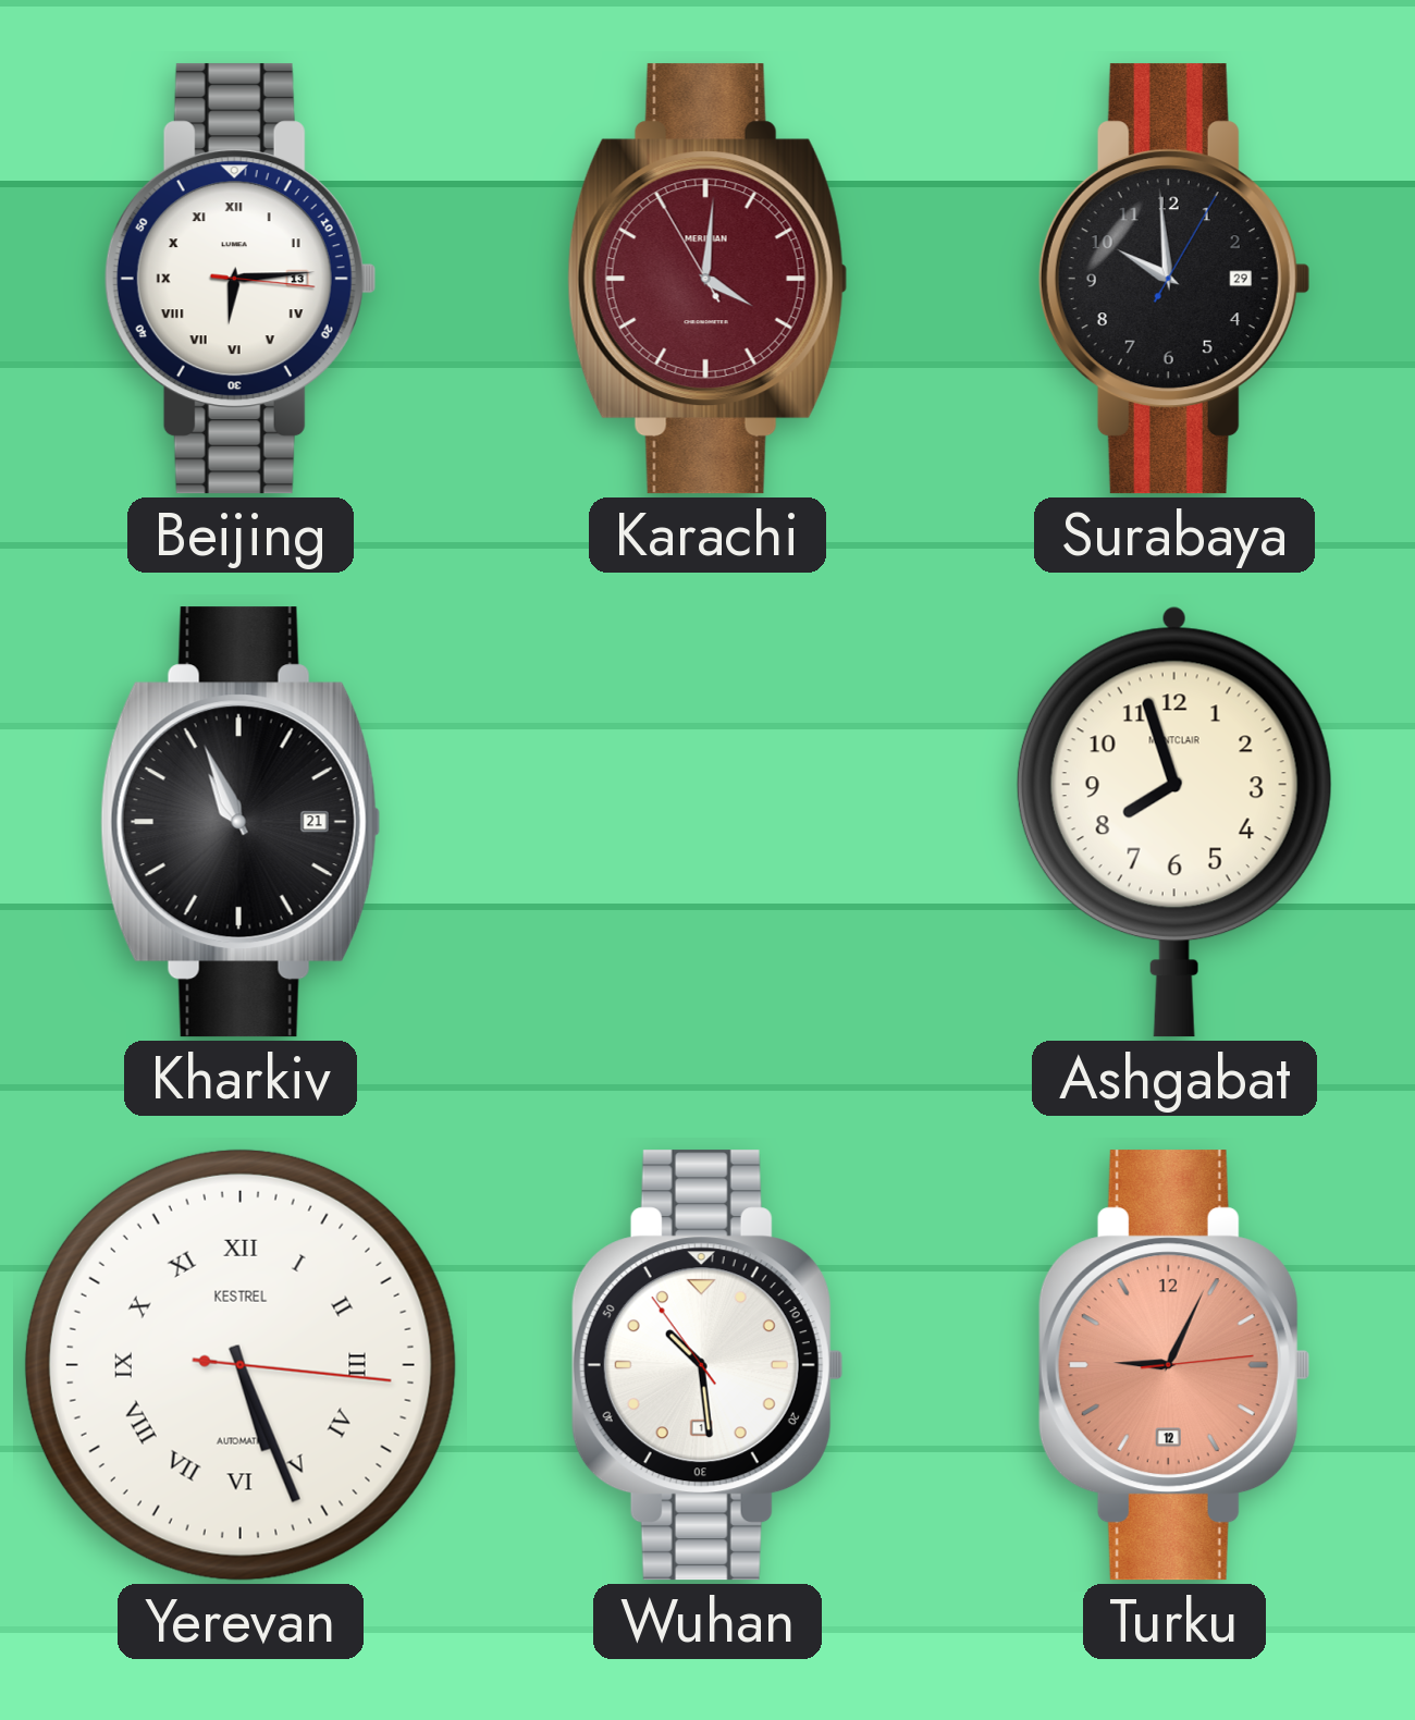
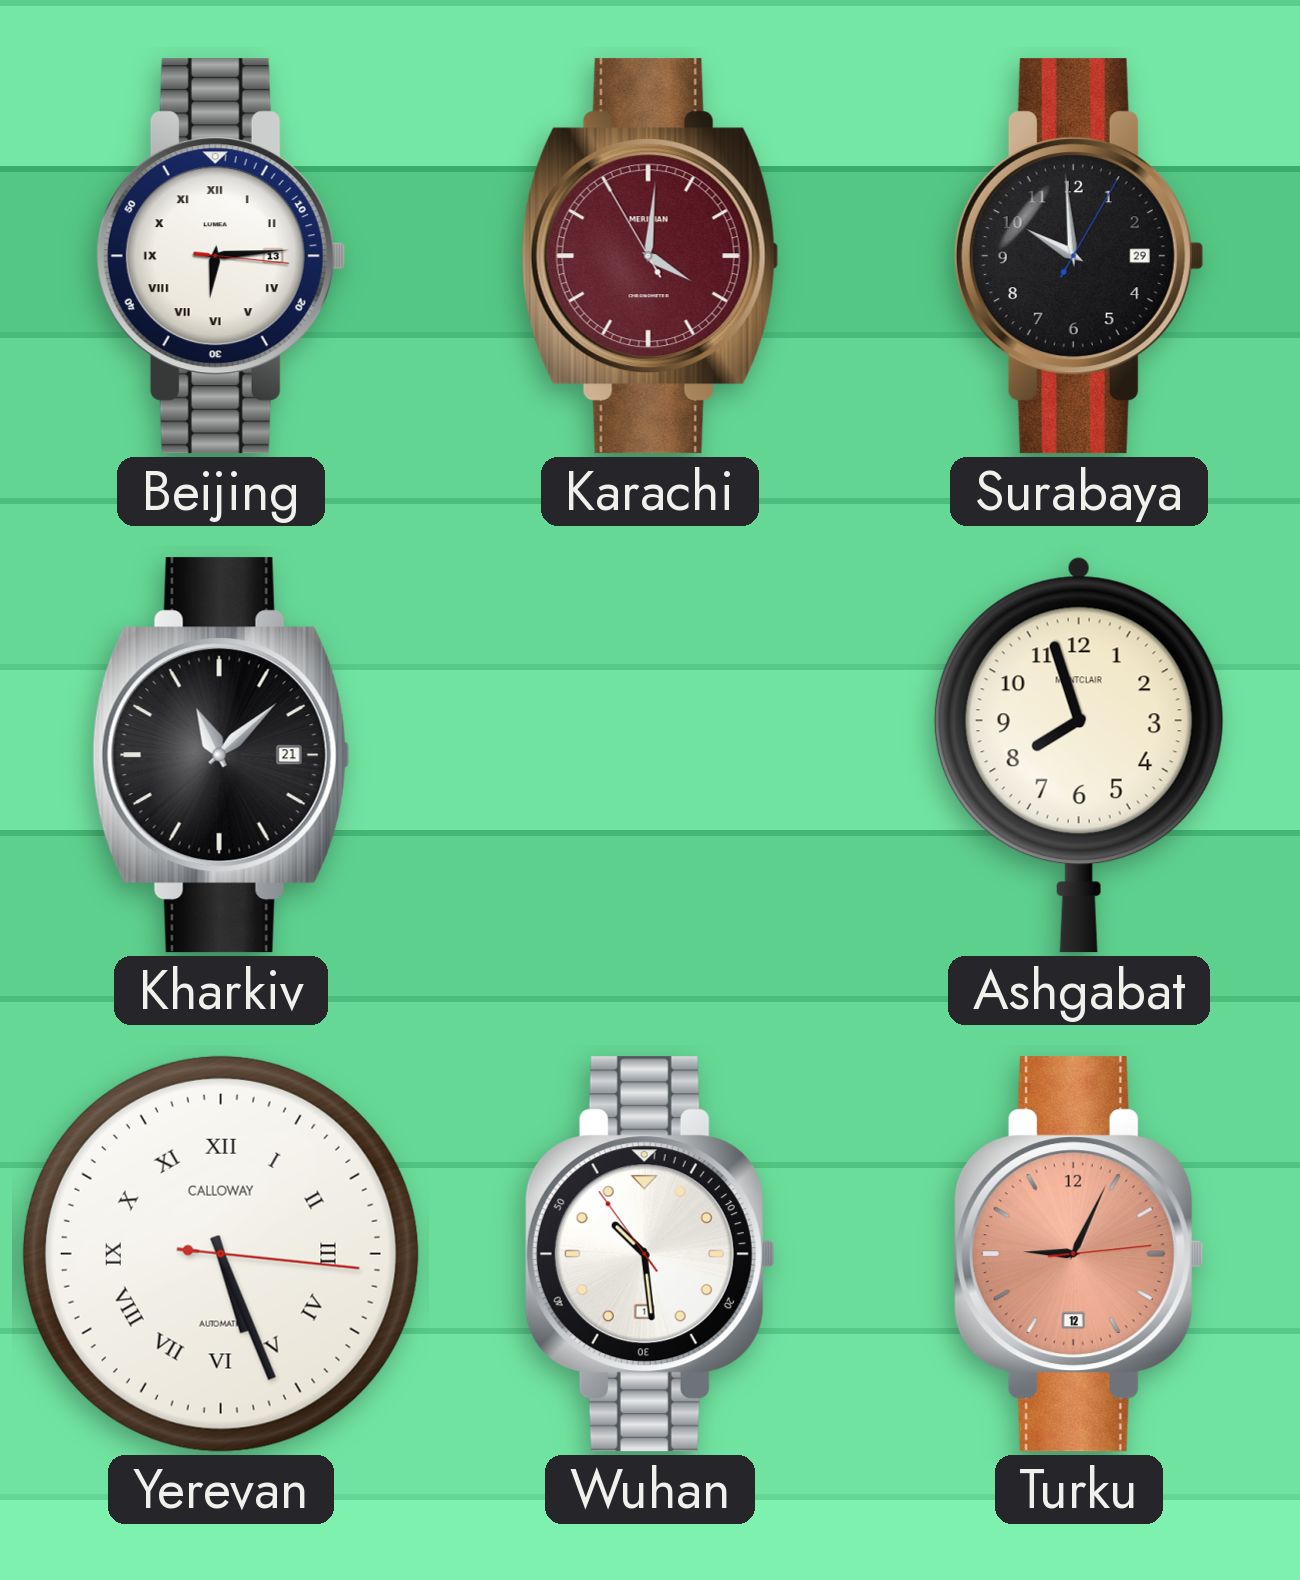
Kharkiv: 10:56 -> 11:08
Yerevan brand: KESTREL -> CALLOWAY
